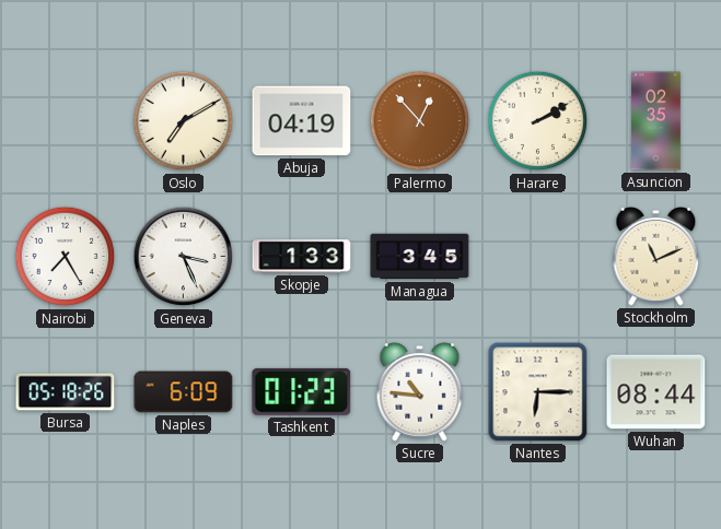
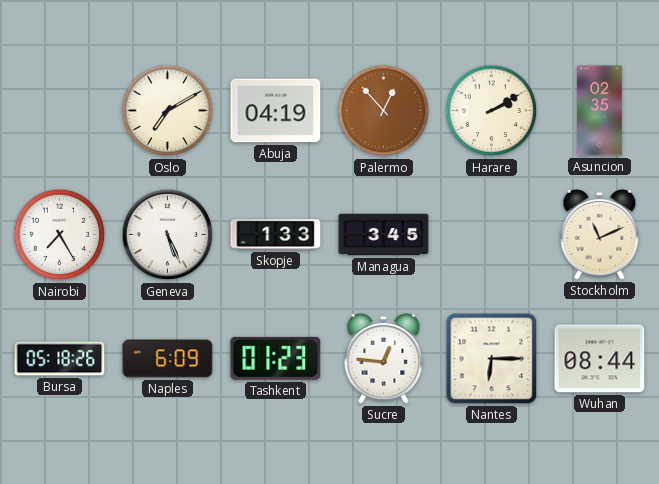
Geneva: 3:26 -> 5:26
Sucre: 10:46 -> 12:46
